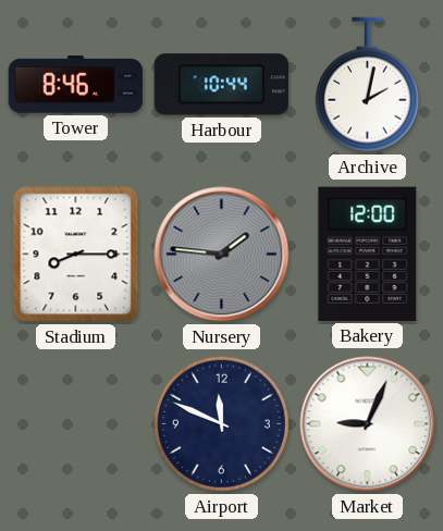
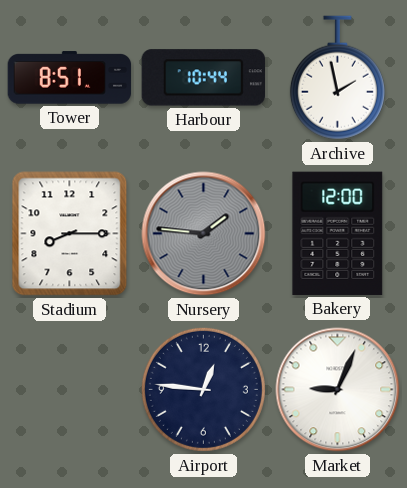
Tower: 8:46 -> 8:51
Archive: 2:02 -> 1:58
Airport: 11:49 -> 12:46
